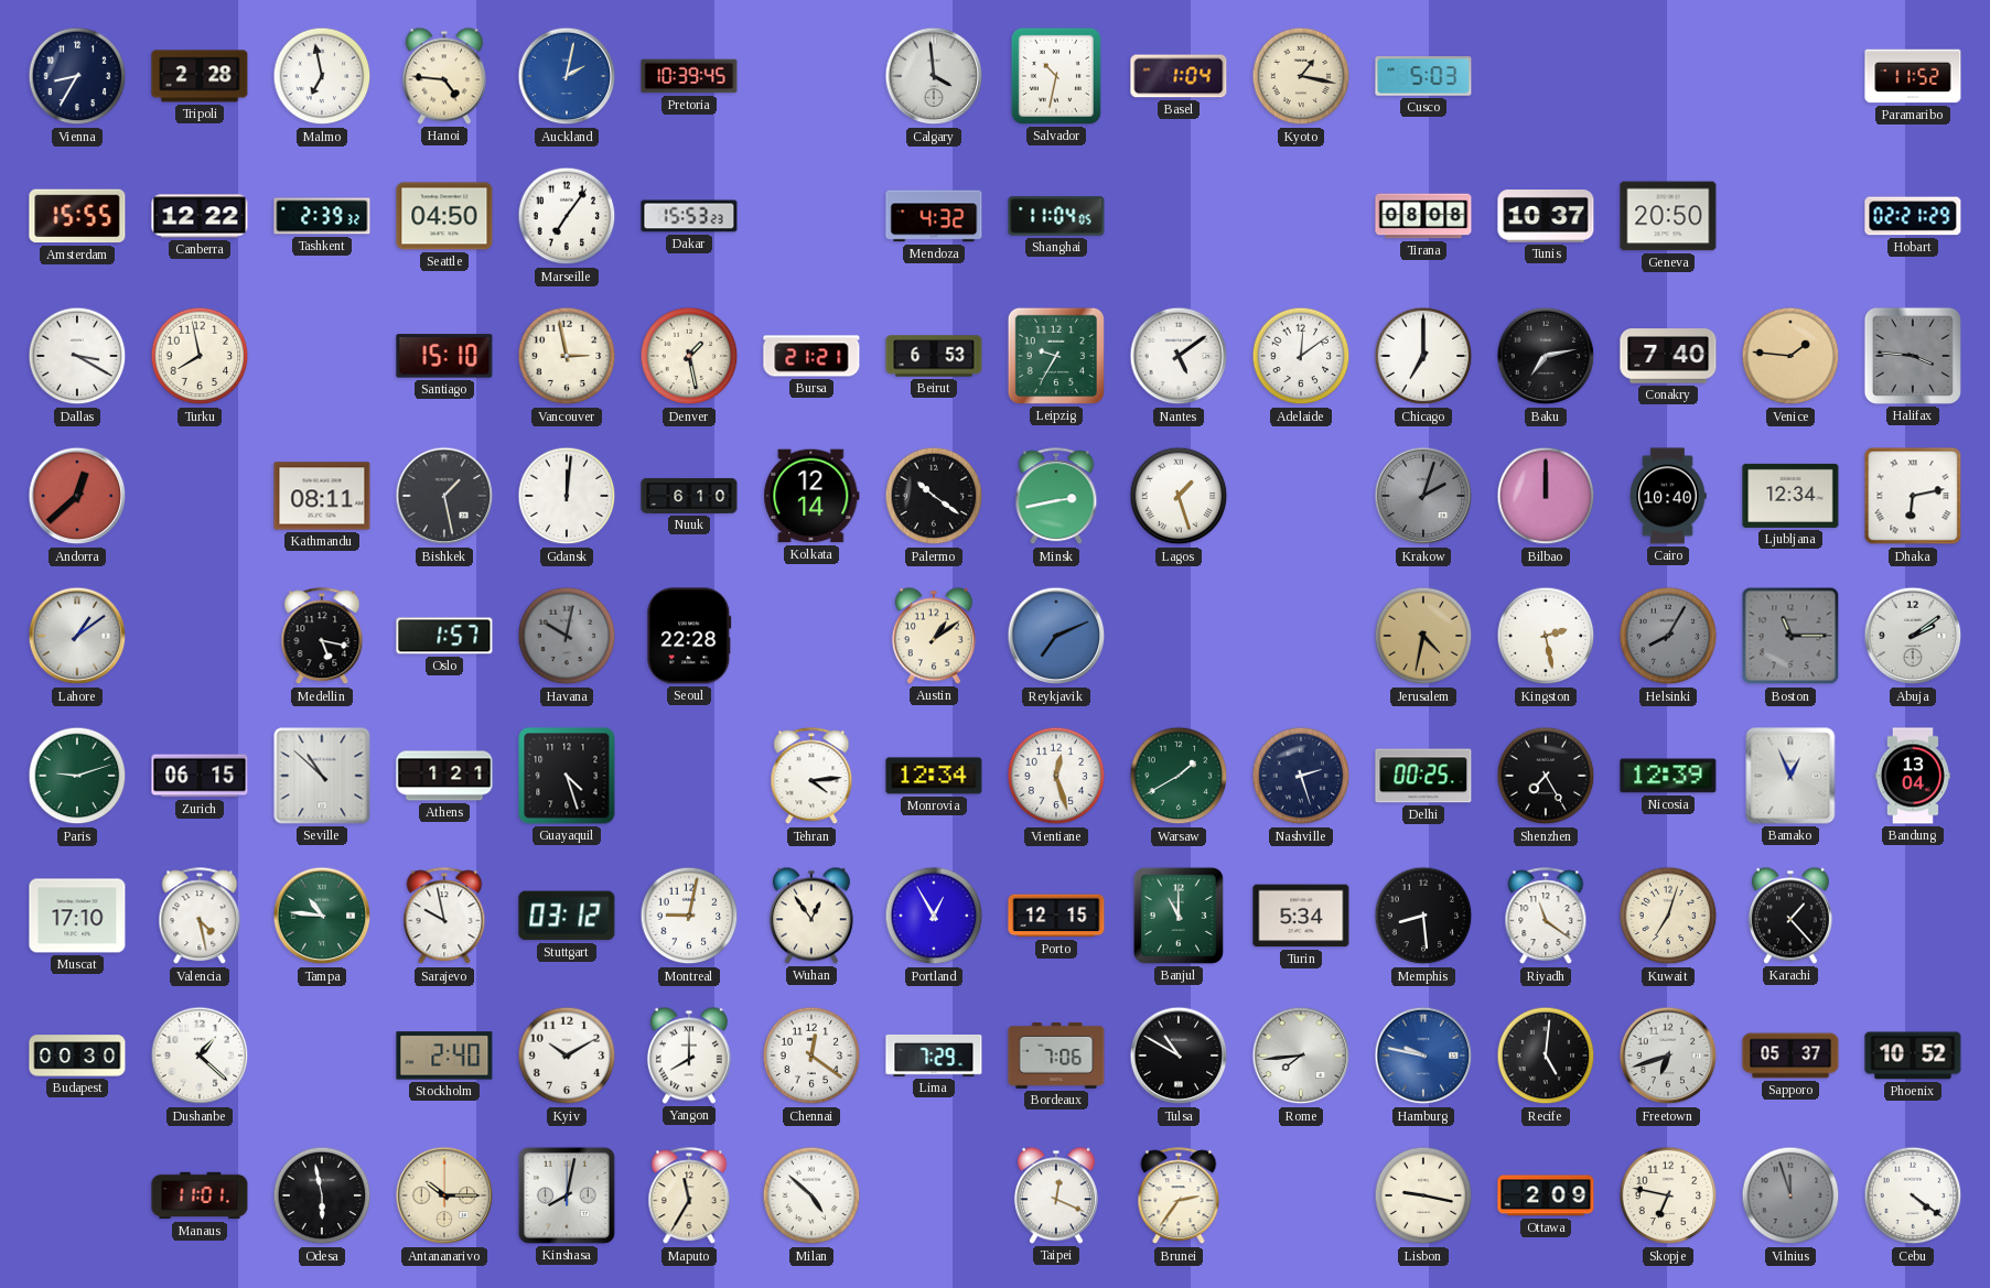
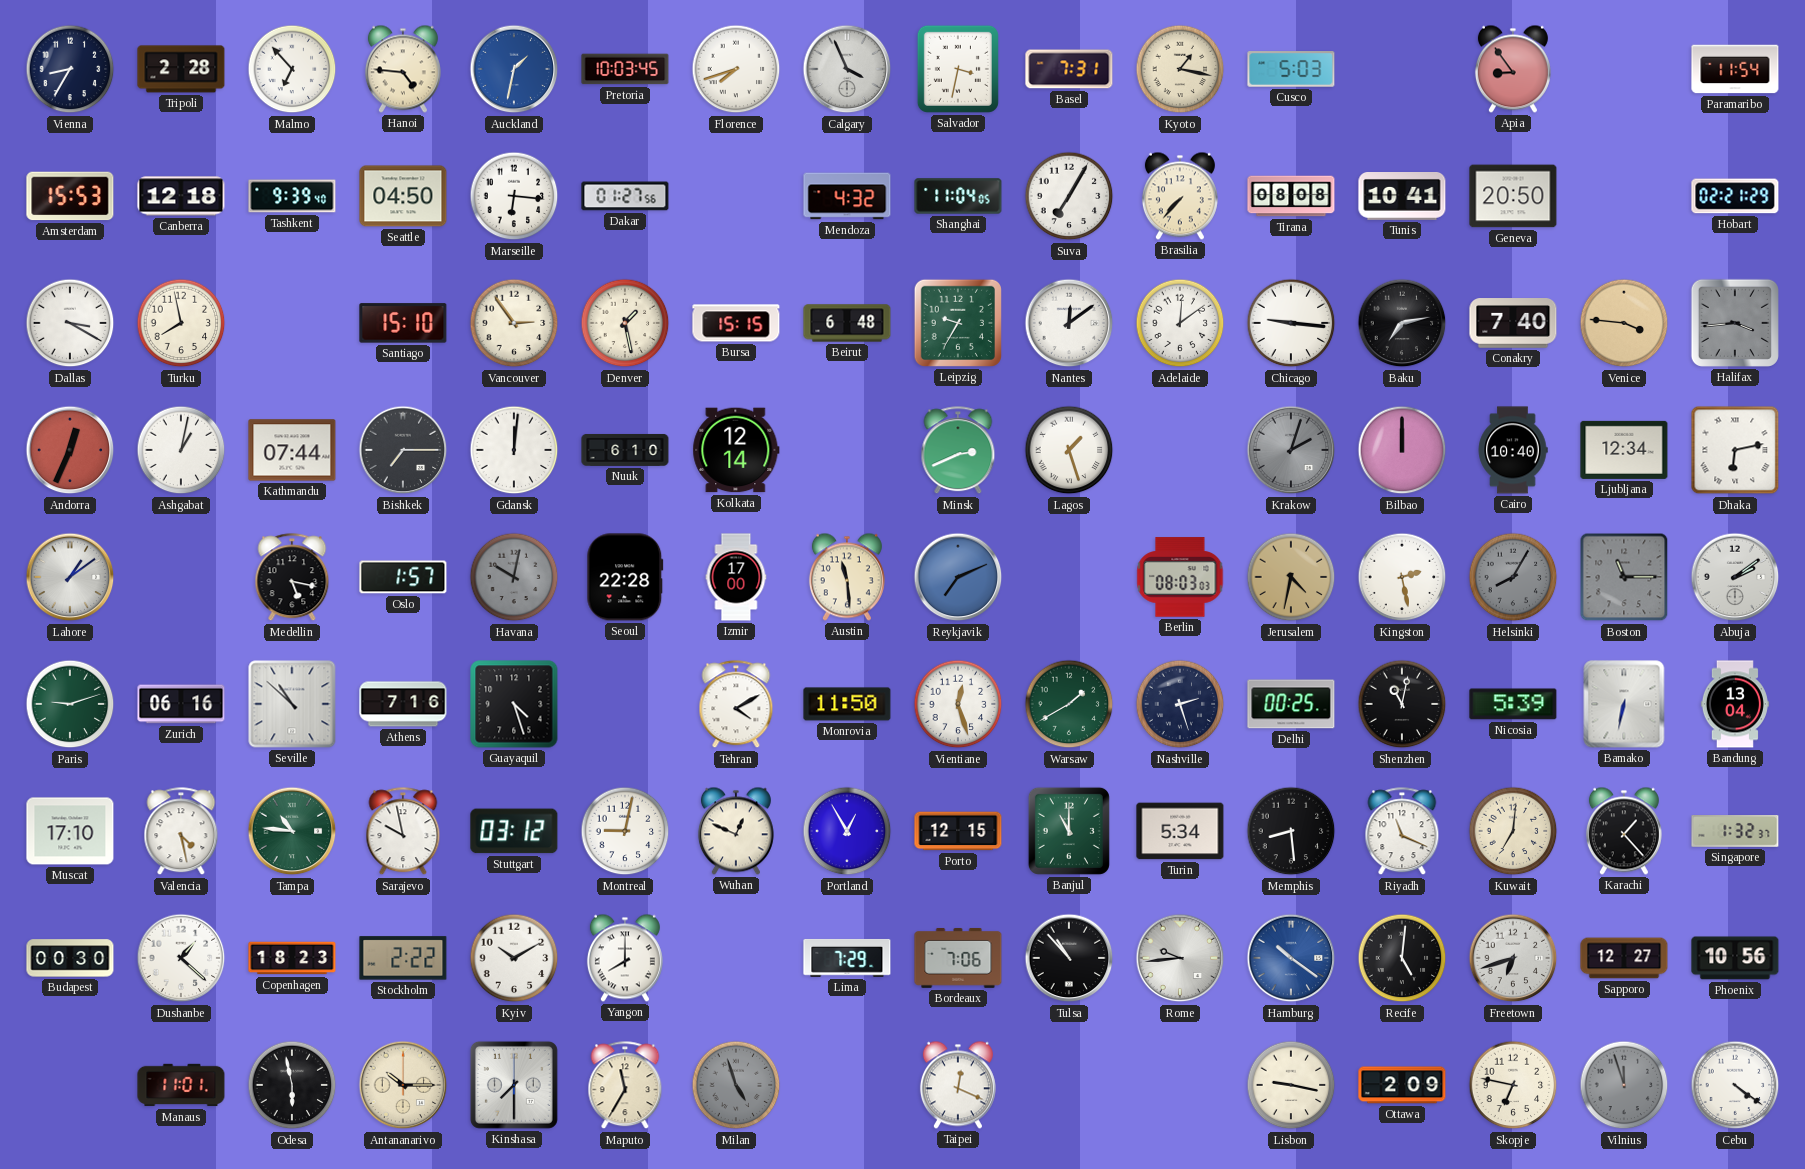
Malmo: 6:58 -> 6:53
Auckland: 2:02 -> 1:32
Pretoria: 10:39 -> 10:03
Florence: none -> 7:42
Calgary: 3:59 -> 3:56
Salvador: 10:32 -> 3:32
Basel: 1:04 -> 7:31
Apia: none -> 8:54
Paramaribo: 11:52 -> 11:54
Amsterdam: 15:55 -> 15:53
Canberra: 12:22 -> 12:18
Tashkent: 2:39 -> 9:39
Marseille: 7:06 -> 6:16
Dakar: 15:53 -> 01:27
Suva: none -> 7:05
Brasilia: none -> 7:37
Tunis: 10:37 -> 10:41
Vancouver: 2:58 -> 2:54
Bursa: 21:21 -> 15:15
Beirut: 6:53 -> 6:48
Nantes: 5:09 -> 12:09
Chicago: 7:00 -> 9:16
Venice: 1:46 -> 3:46
Halifax: 3:46 -> 3:44
Andorra: 12:38 -> 12:34
Ashgabat: none -> 1:02
Kathmandu: 08:11 -> 07:44
Bishkek: 1:28 -> 7:15
Palermo: 10:21 -> none
Minsk: 2:43 -> 2:41
Izmir: none -> 17:00
Austin: 1:09 -> 11:29
Berlin: none -> 08:03
Zurich: 06:15 -> 06:16
Athens: 1:21 -> 7:16
Tehran: 4:14 -> 4:10
Monrovia: 12:34 -> 11:50
Shenzhen: 7:25 -> 11:02
Nicosia: 12:39 -> 5:39
Bamako: 12:56 -> 6:32
Wuhan: 12:54 -> 12:49
Riyadh: 11:21 -> 11:19
Kuwait: 7:03 -> 7:01
Singapore: none -> 1:32
Copenhagen: none -> 18:23
Stockholm: 2:40 -> 2:22
Chennai: 12:21 -> none
Tulsa: 10:50 -> 10:53
Rome: 7:44 -> 9:44
Hamburg: 9:47 -> 10:21
Sapporo: 05:37 -> 12:27
Phoenix: 10:52 -> 10:56
Kinshasa: 8:02 -> 7:30
Milan: 4:52 -> 4:57
Milan dial: white -> grey
Brunei: 2:36 -> none
